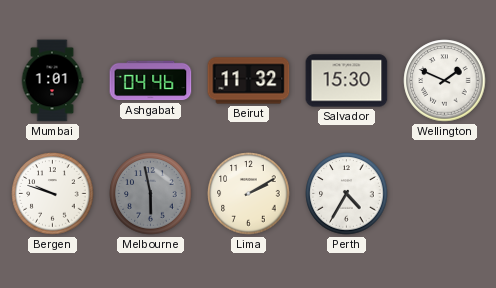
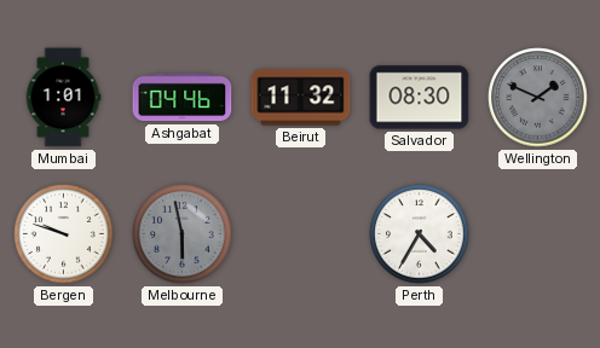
Salvador: 15:30 -> 08:30
Wellington dial: white -> grey
Lima: 2:10 -> none
